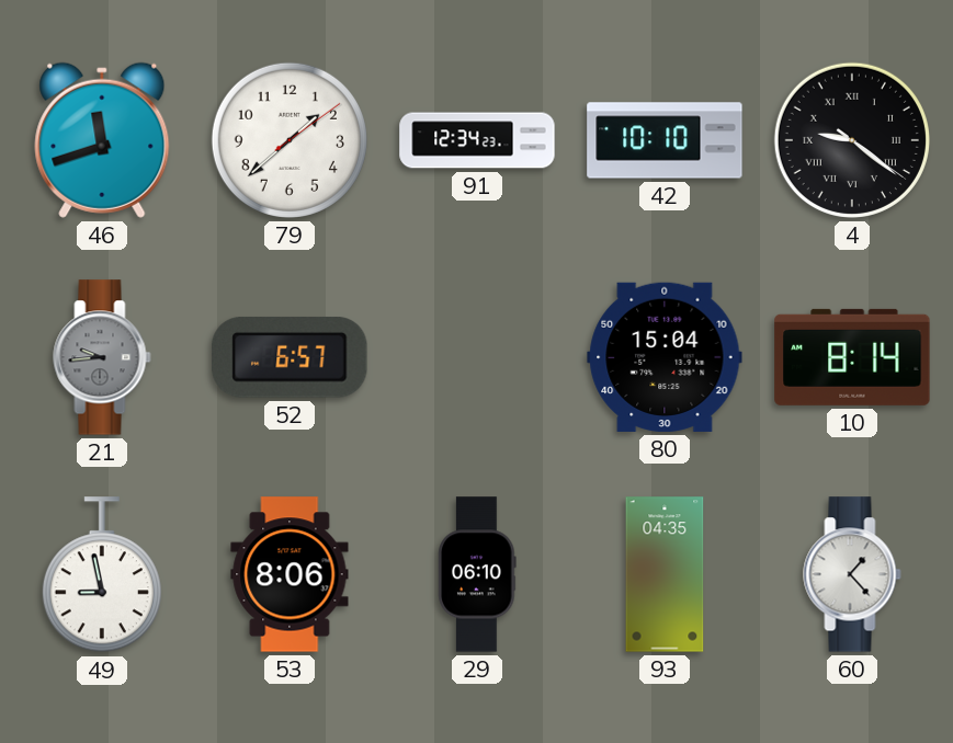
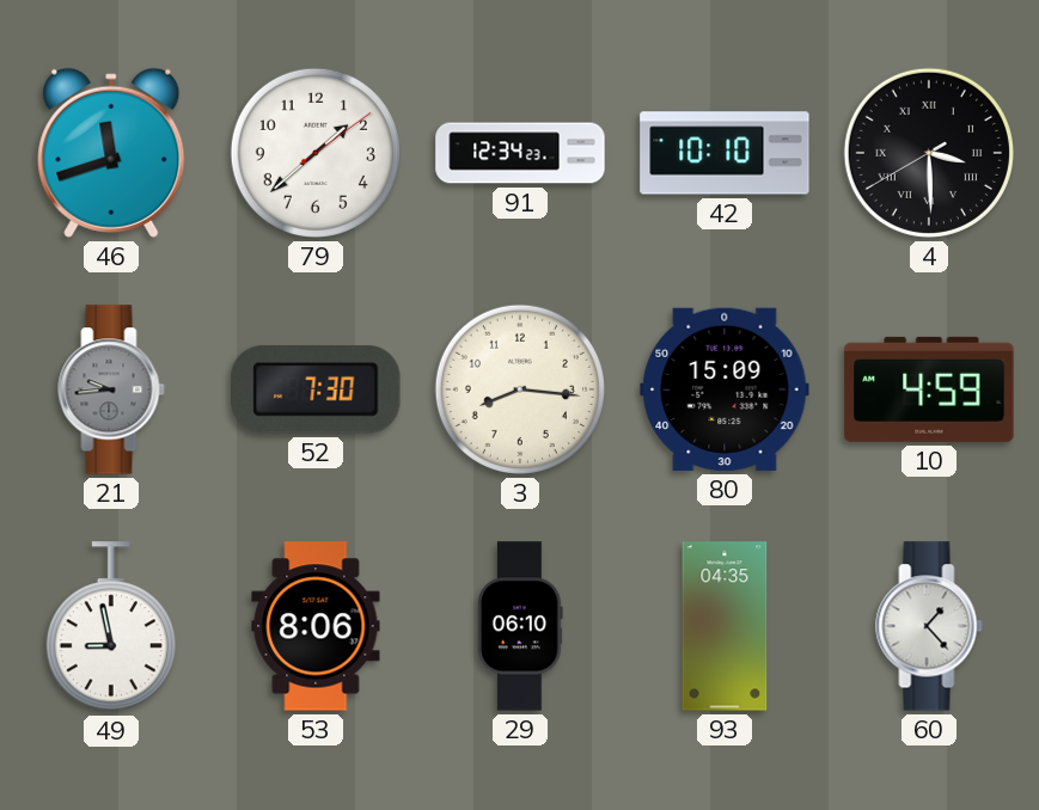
4: 9:21 -> 3:29
52: 6:57 -> 7:30
3: none -> 8:16
80: 15:04 -> 15:09
10: 8:14 -> 4:59
